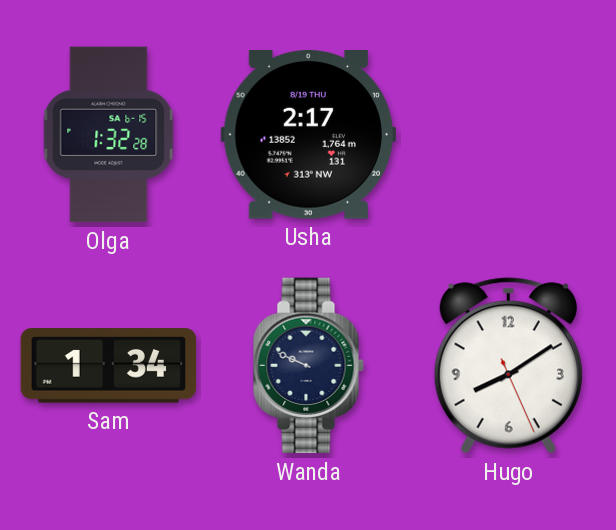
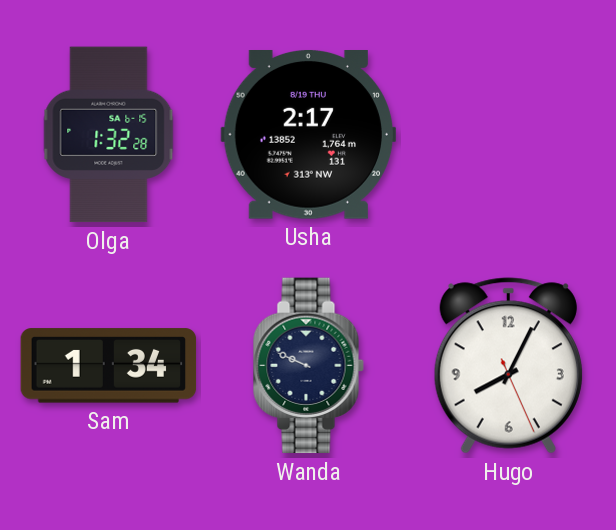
Hugo: 8:09 -> 8:04
